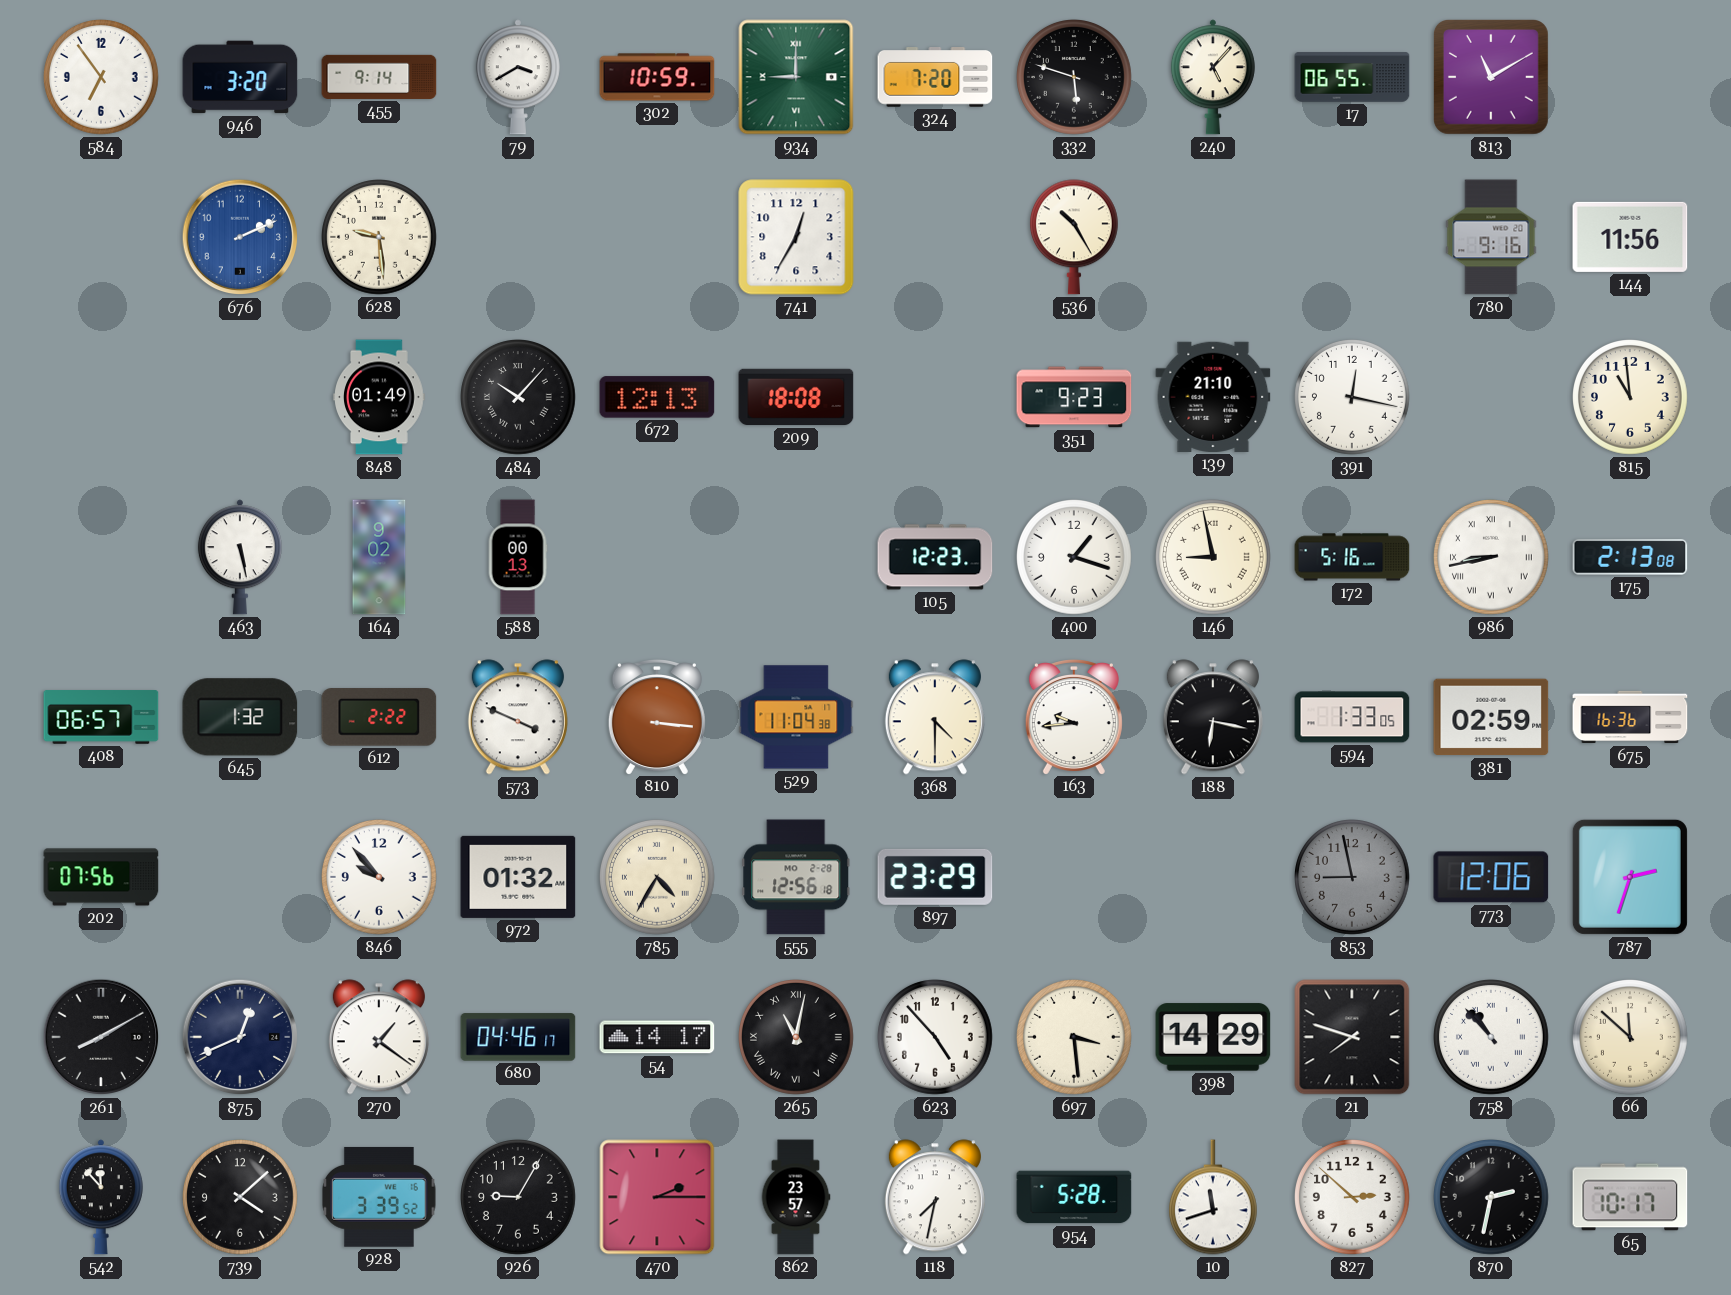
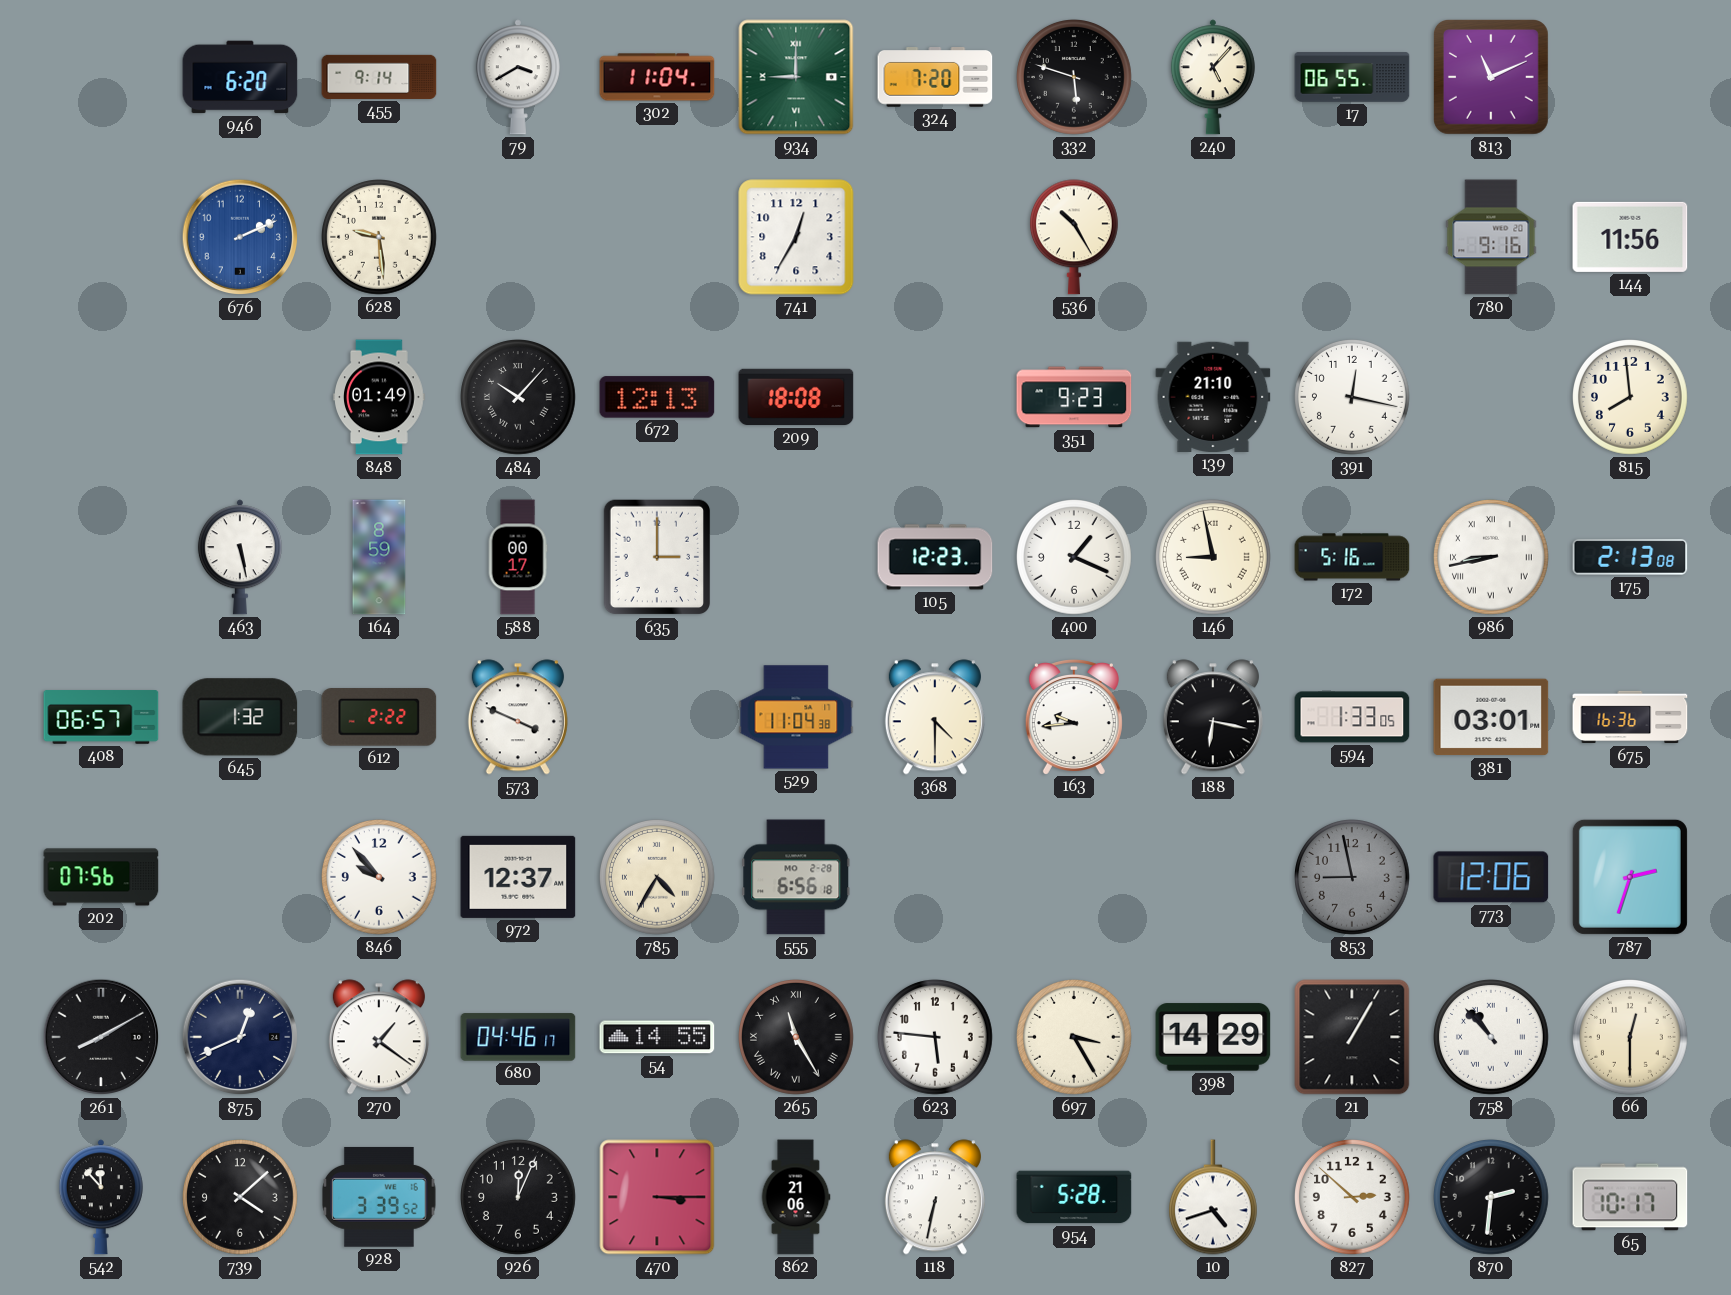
584: 6:54 -> none
946: 3:20 -> 6:20
302: 10:59 -> 11:04
813: 11:10 -> 11:11
815: 10:59 -> 7:59
164: 9:02 -> 8:59
588: 00:13 -> 00:17
635: none -> 3:00
400: 1:18 -> 1:19
810: 3:16 -> none
381: 02:59 -> 03:01
972: 01:32 -> 12:37
555: 12:56 -> 6:56
897: 23:29 -> none
54: 14:17 -> 14:55
265: 11:02 -> 11:25
623: 4:53 -> 5:46
697: 3:29 -> 3:25
21: 7:48 -> 1:05
66: 11:52 -> 12:30
926: 9:05 -> 12:04
470: 2:15 -> 3:15
862: 23:57 -> 21:06
118: 7:32 -> 6:32
10: 11:42 -> 4:42
870: 2:32 -> 2:31
